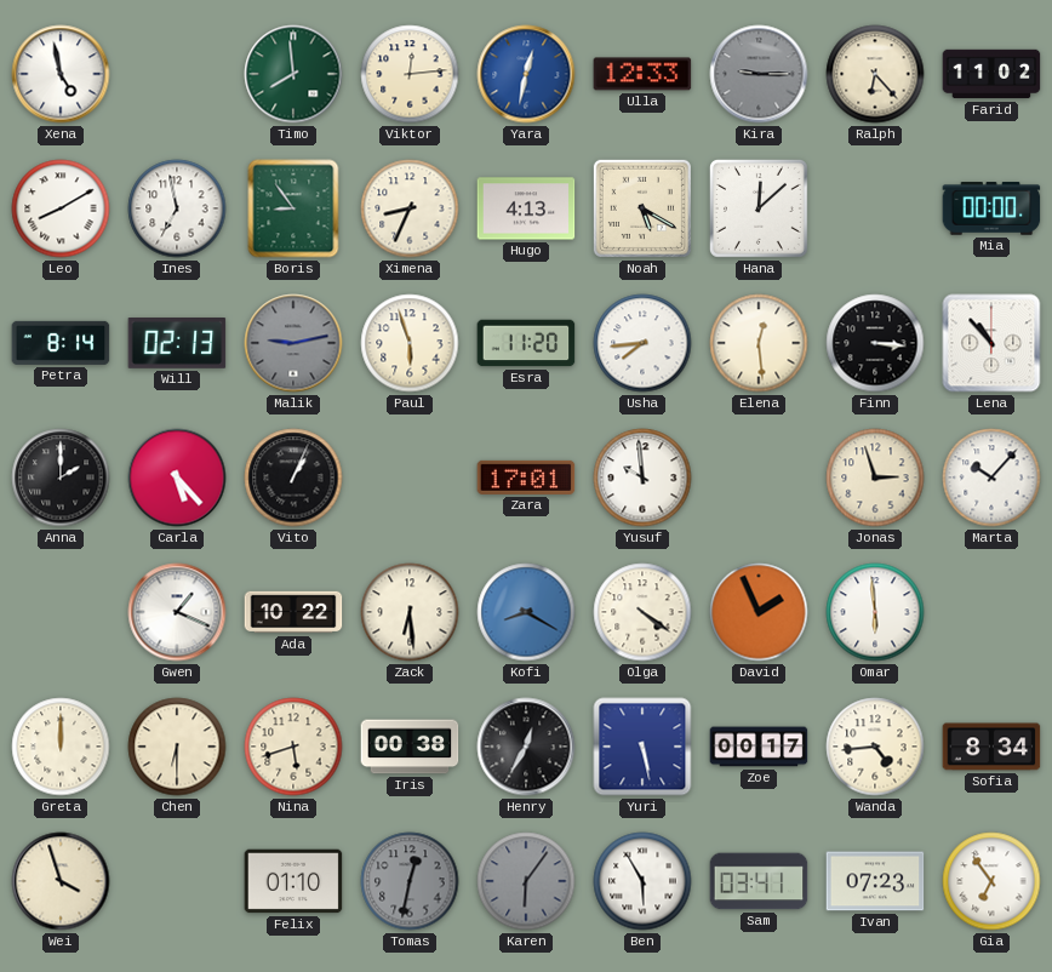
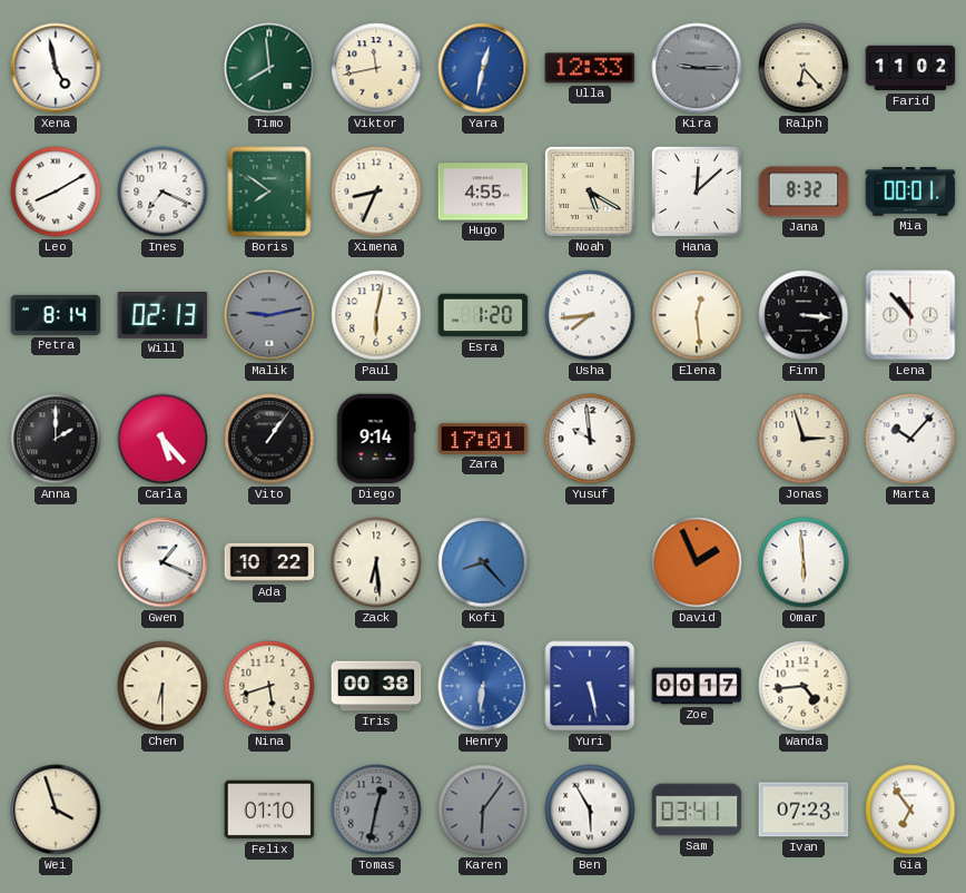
Viktor: 12:14 -> 11:43
Ines: 6:58 -> 7:19
Boris: 8:54 -> 7:51
Hugo: 4:13 -> 4:55
Jana: none -> 8:32
Mia: 00:00 -> 00:01
Paul: 5:57 -> 6:02
Esra: 11:20 -> 1:20
Vito: 1:04 -> 1:06
Diego: none -> 9:14
Kofi: 8:20 -> 8:23
Olga: 4:21 -> none
Greta: 12:00 -> none
Henry: 12:35 -> 6:31
Henry dial: black -> blue
Sofia: 8:34 -> none
